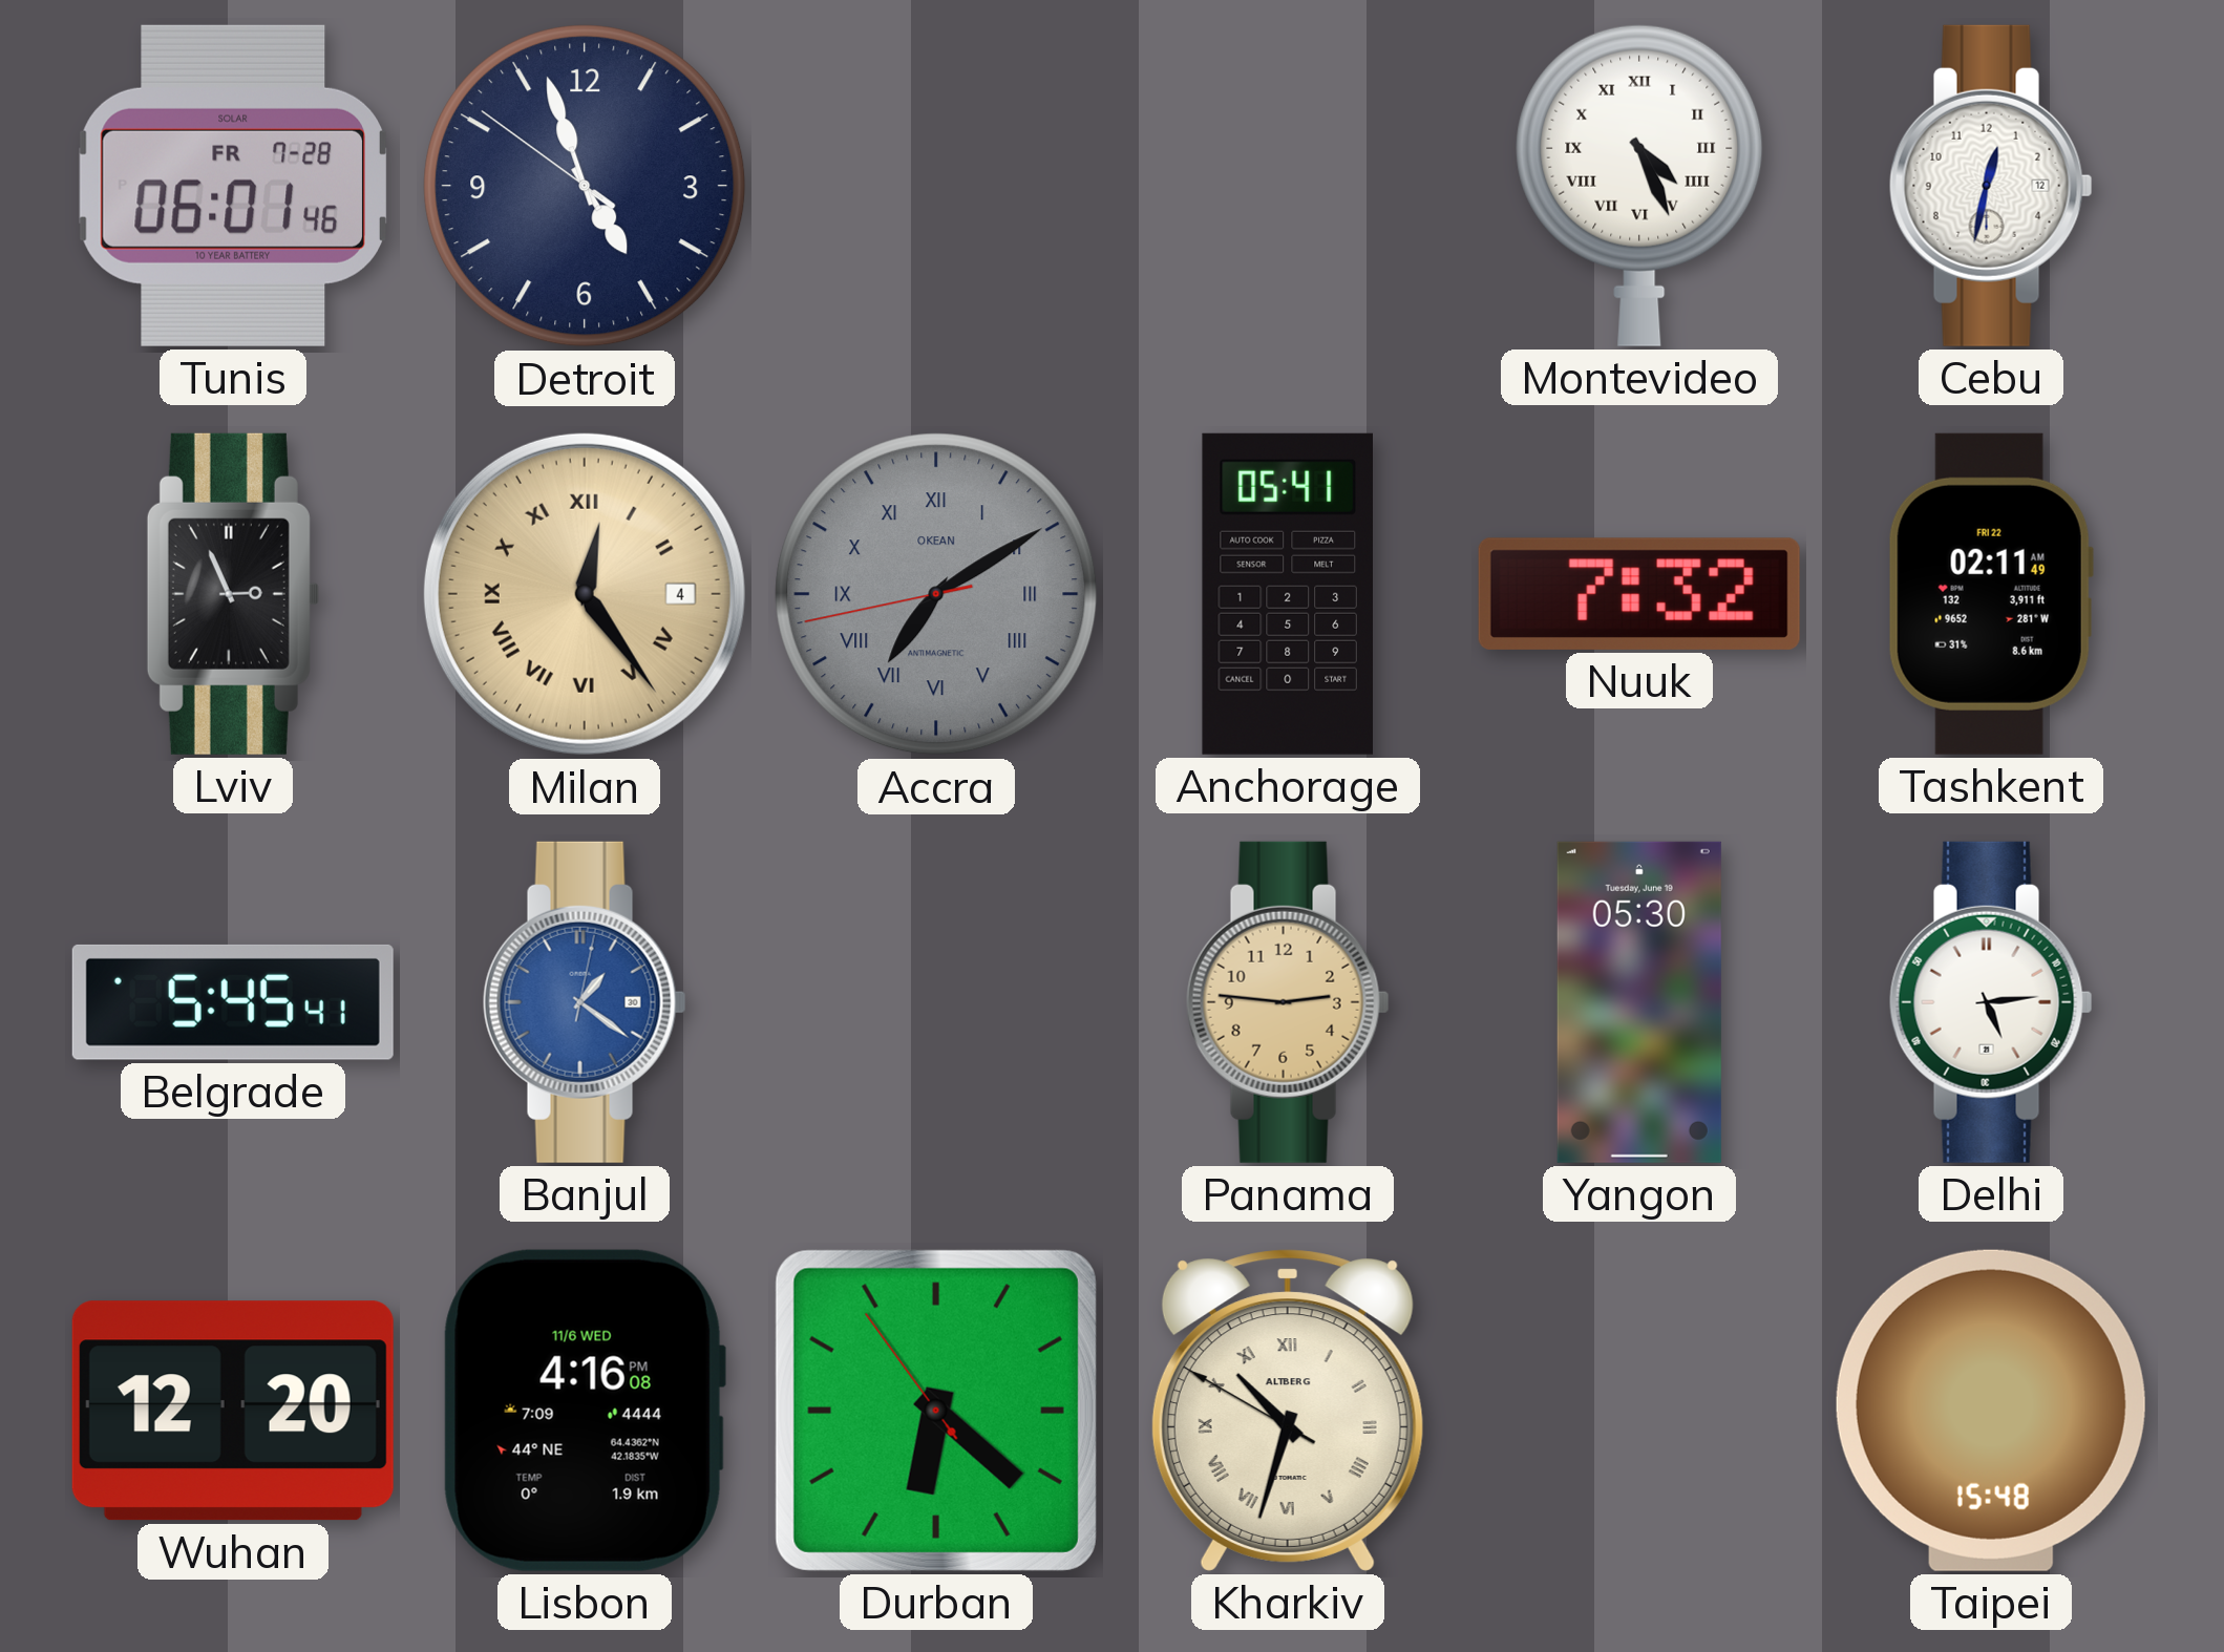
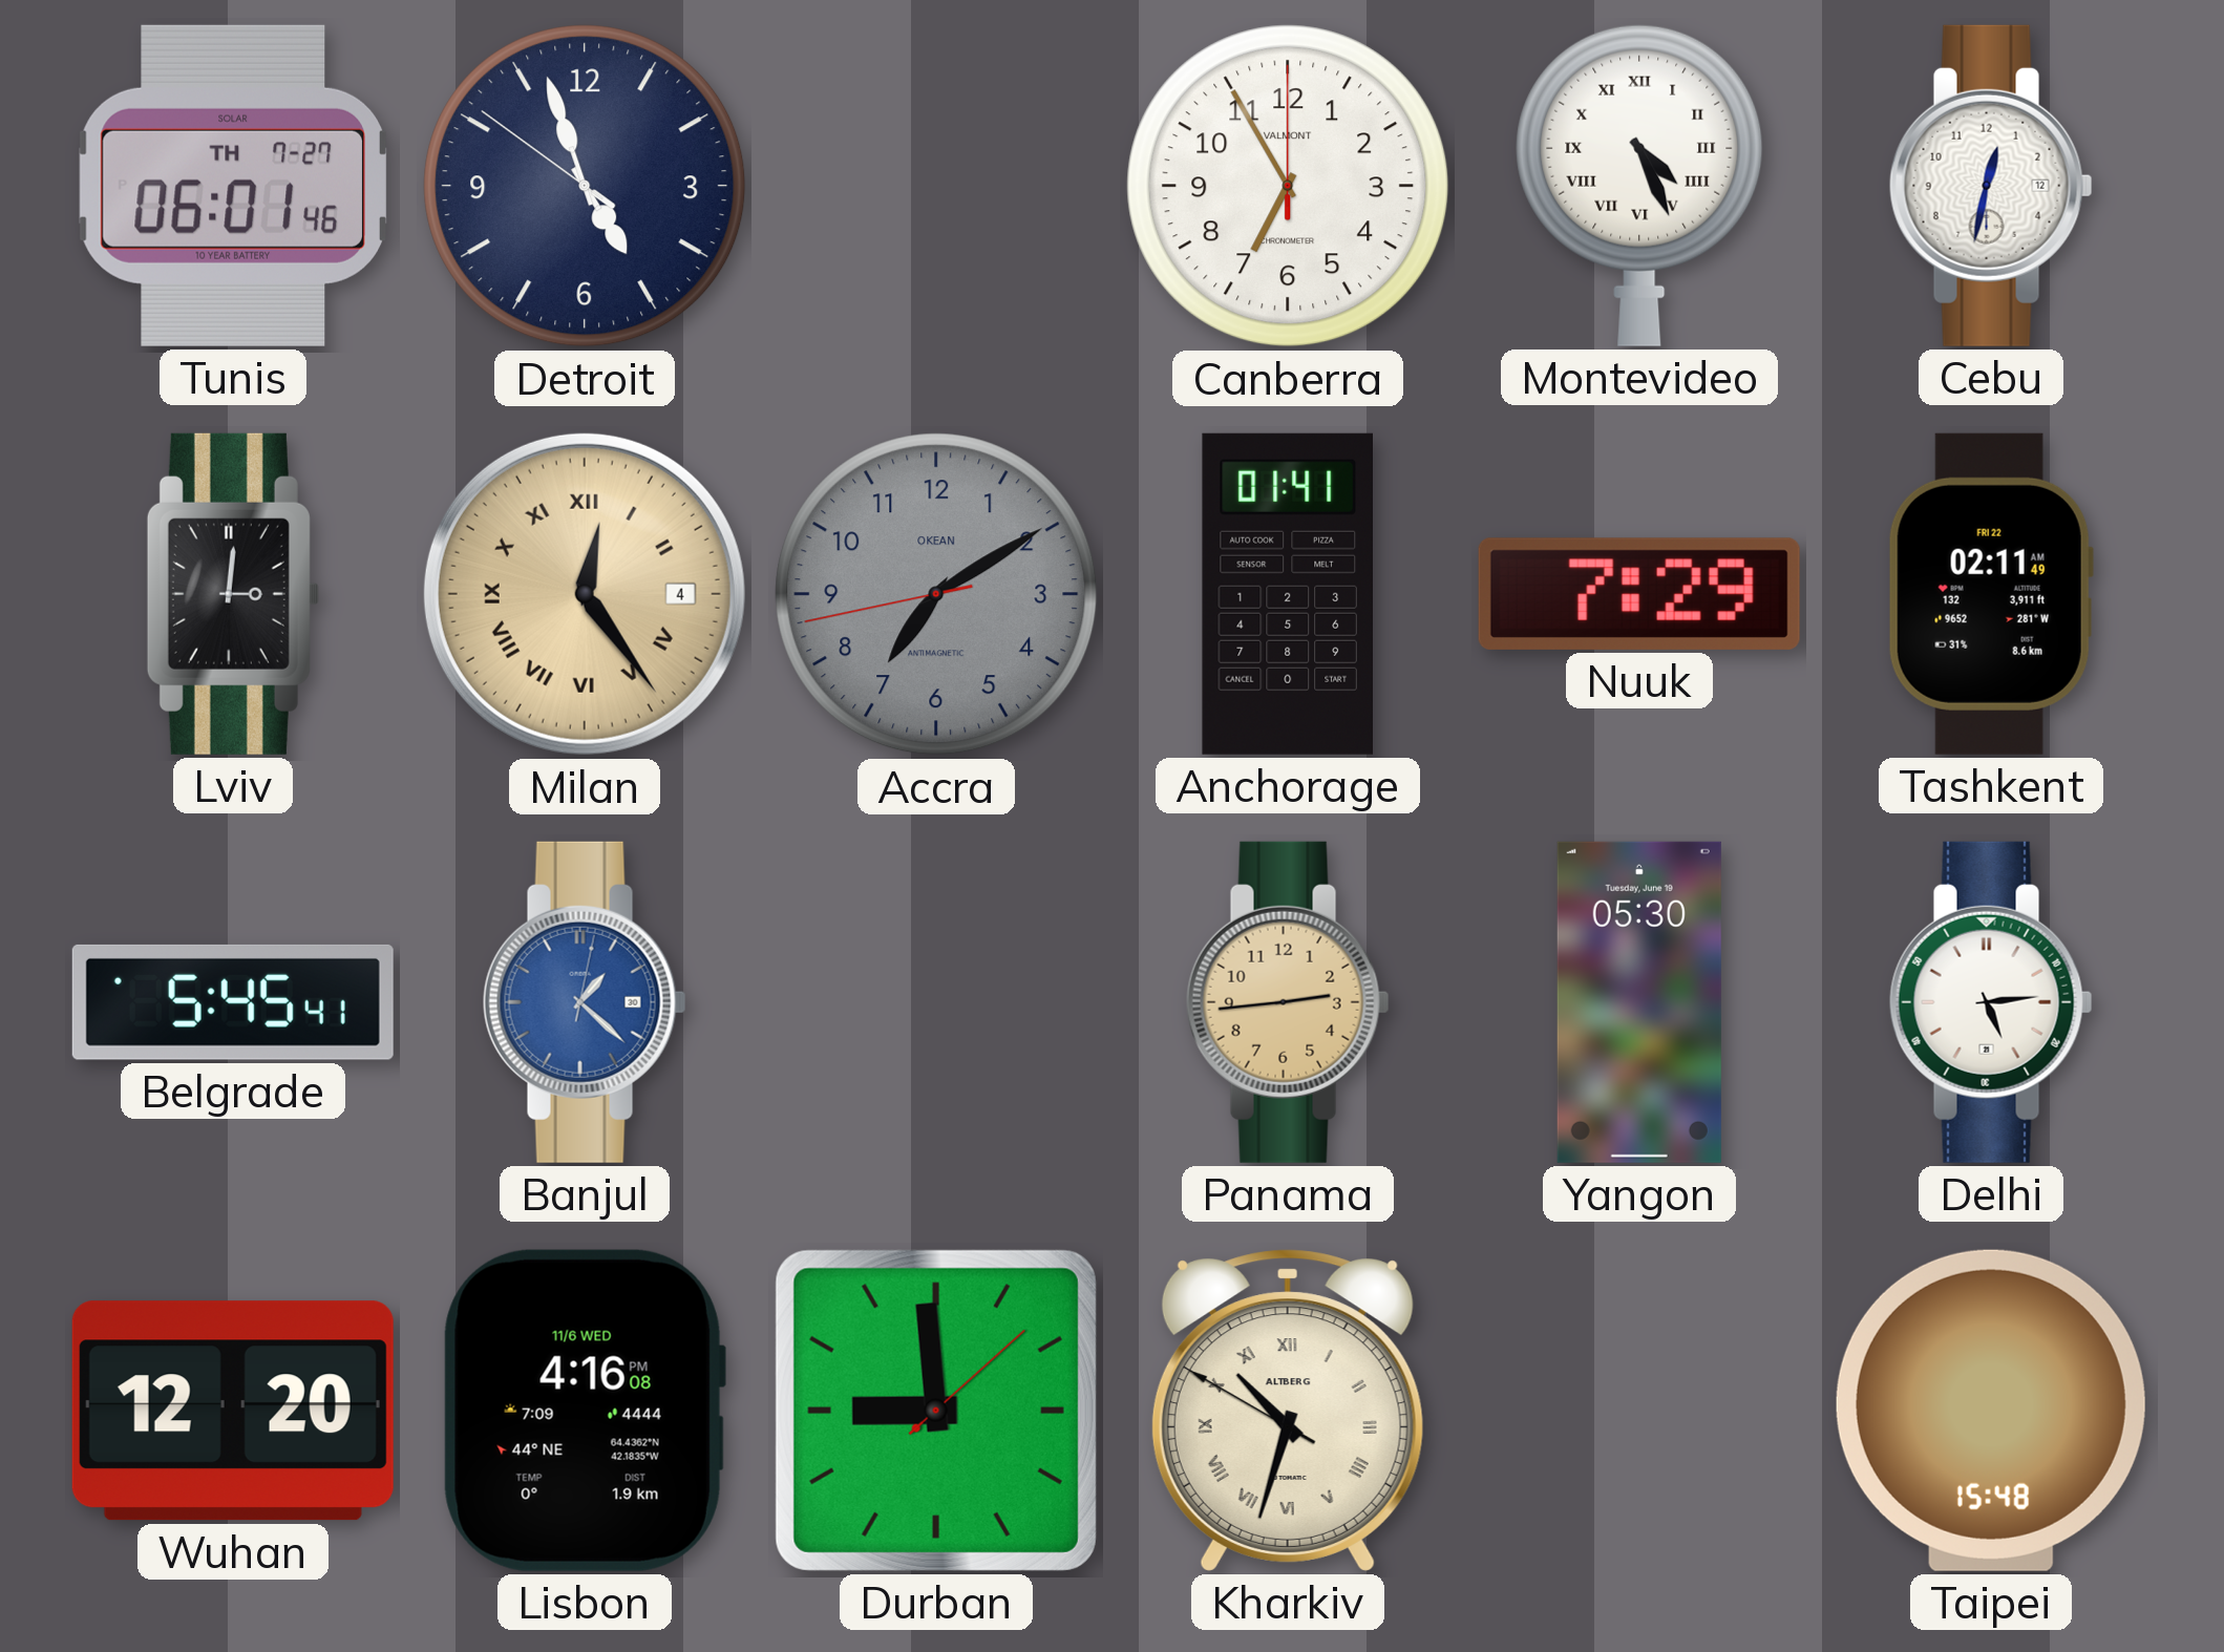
Tunis date: FR 7-28 -> TH 7-27
Canberra: none -> 6:55
Lviv: 2:56 -> 3:01
Accra numerals: Roman -> Arabic
Anchorage: 05:41 -> 01:41
Nuuk: 7:32 -> 7:29
Banjul: 1:21 -> 1:22
Panama: 2:46 -> 2:44
Durban: 6:21 -> 8:59
